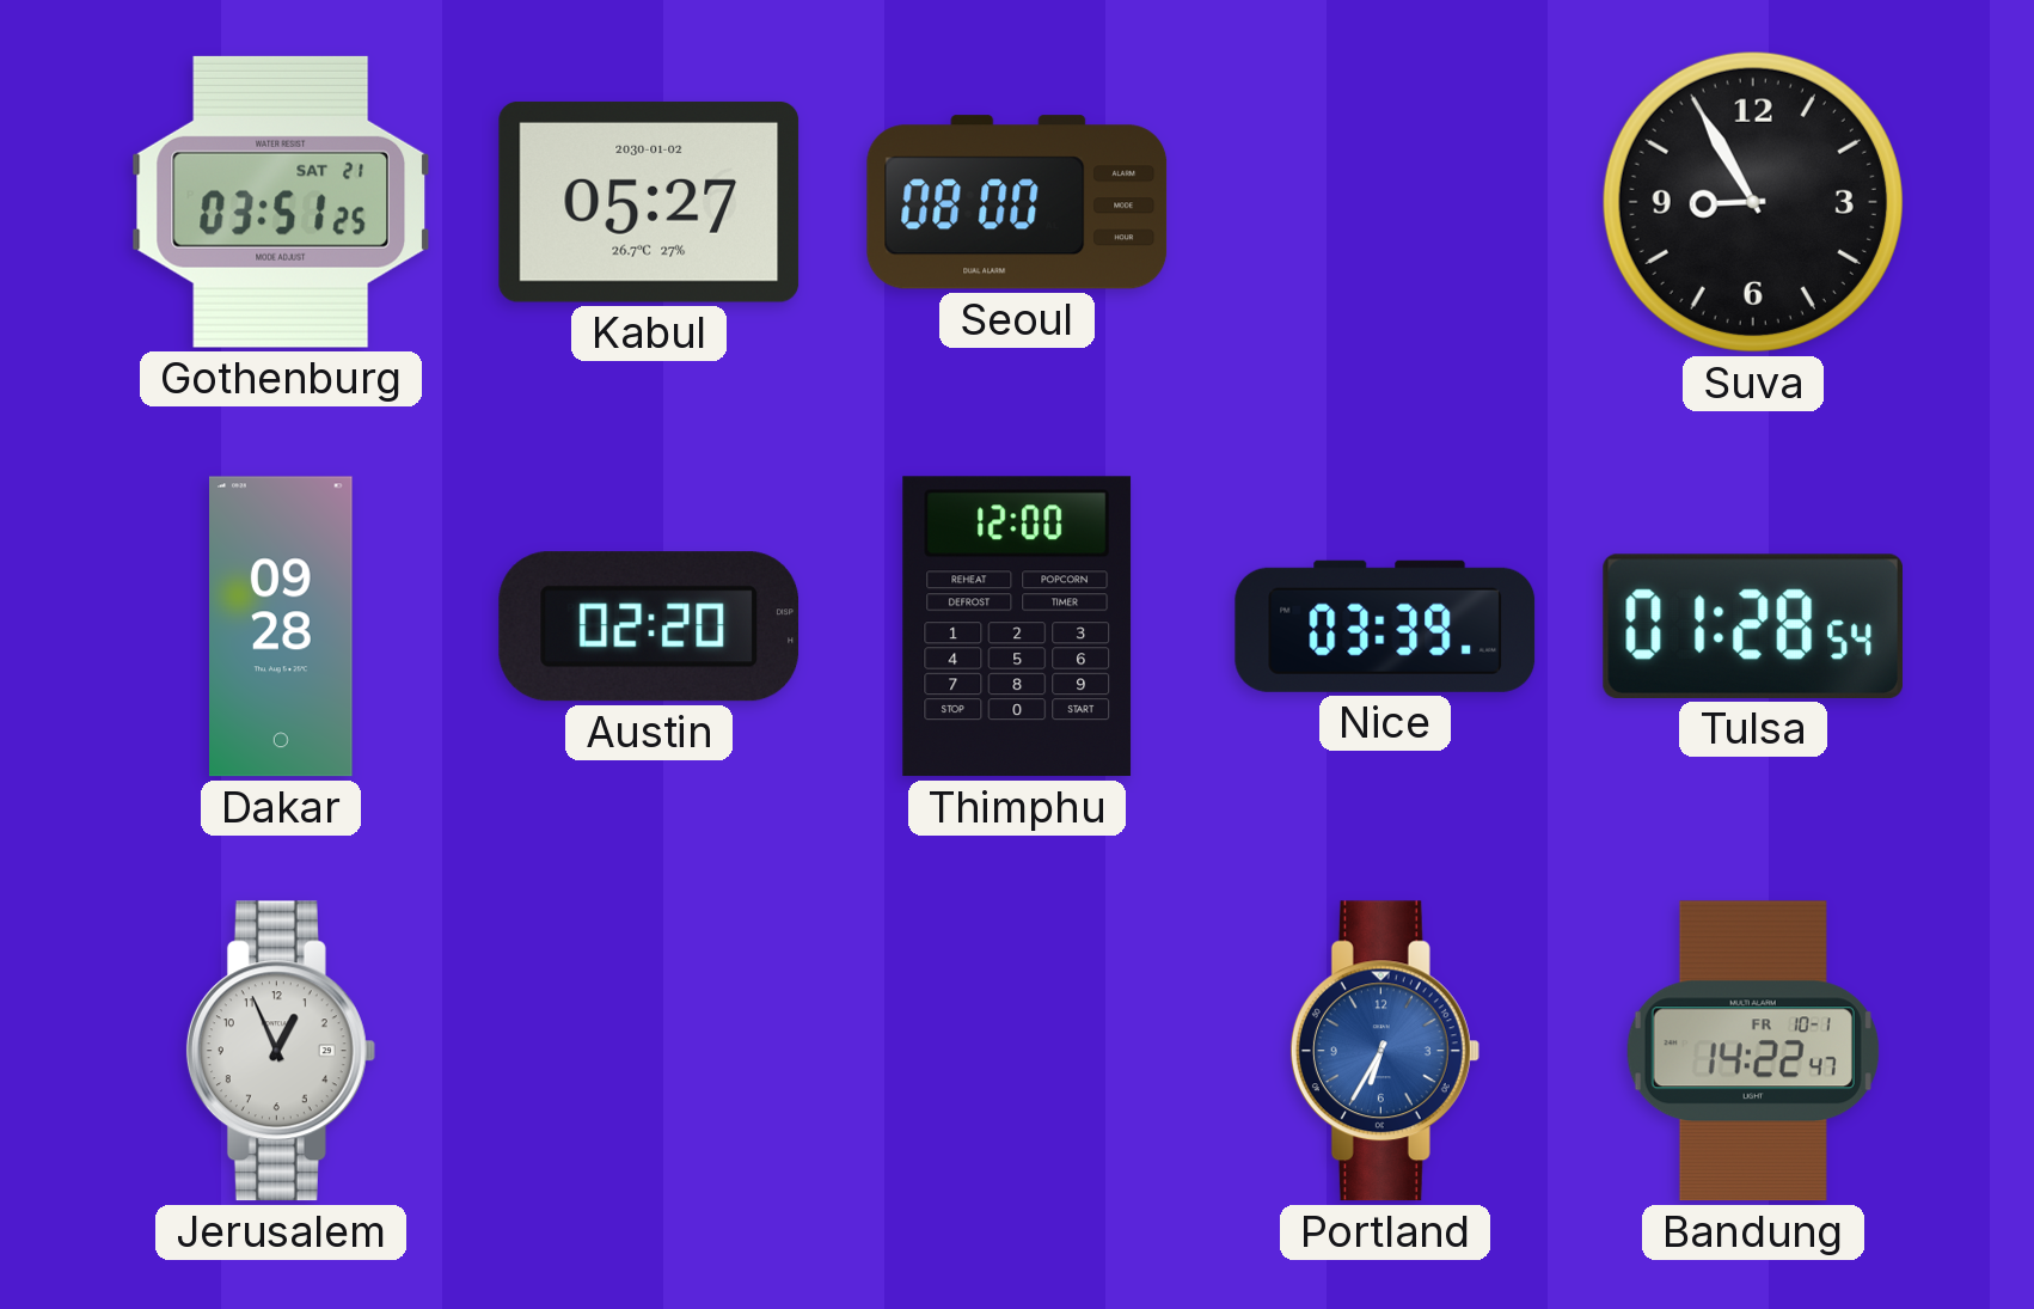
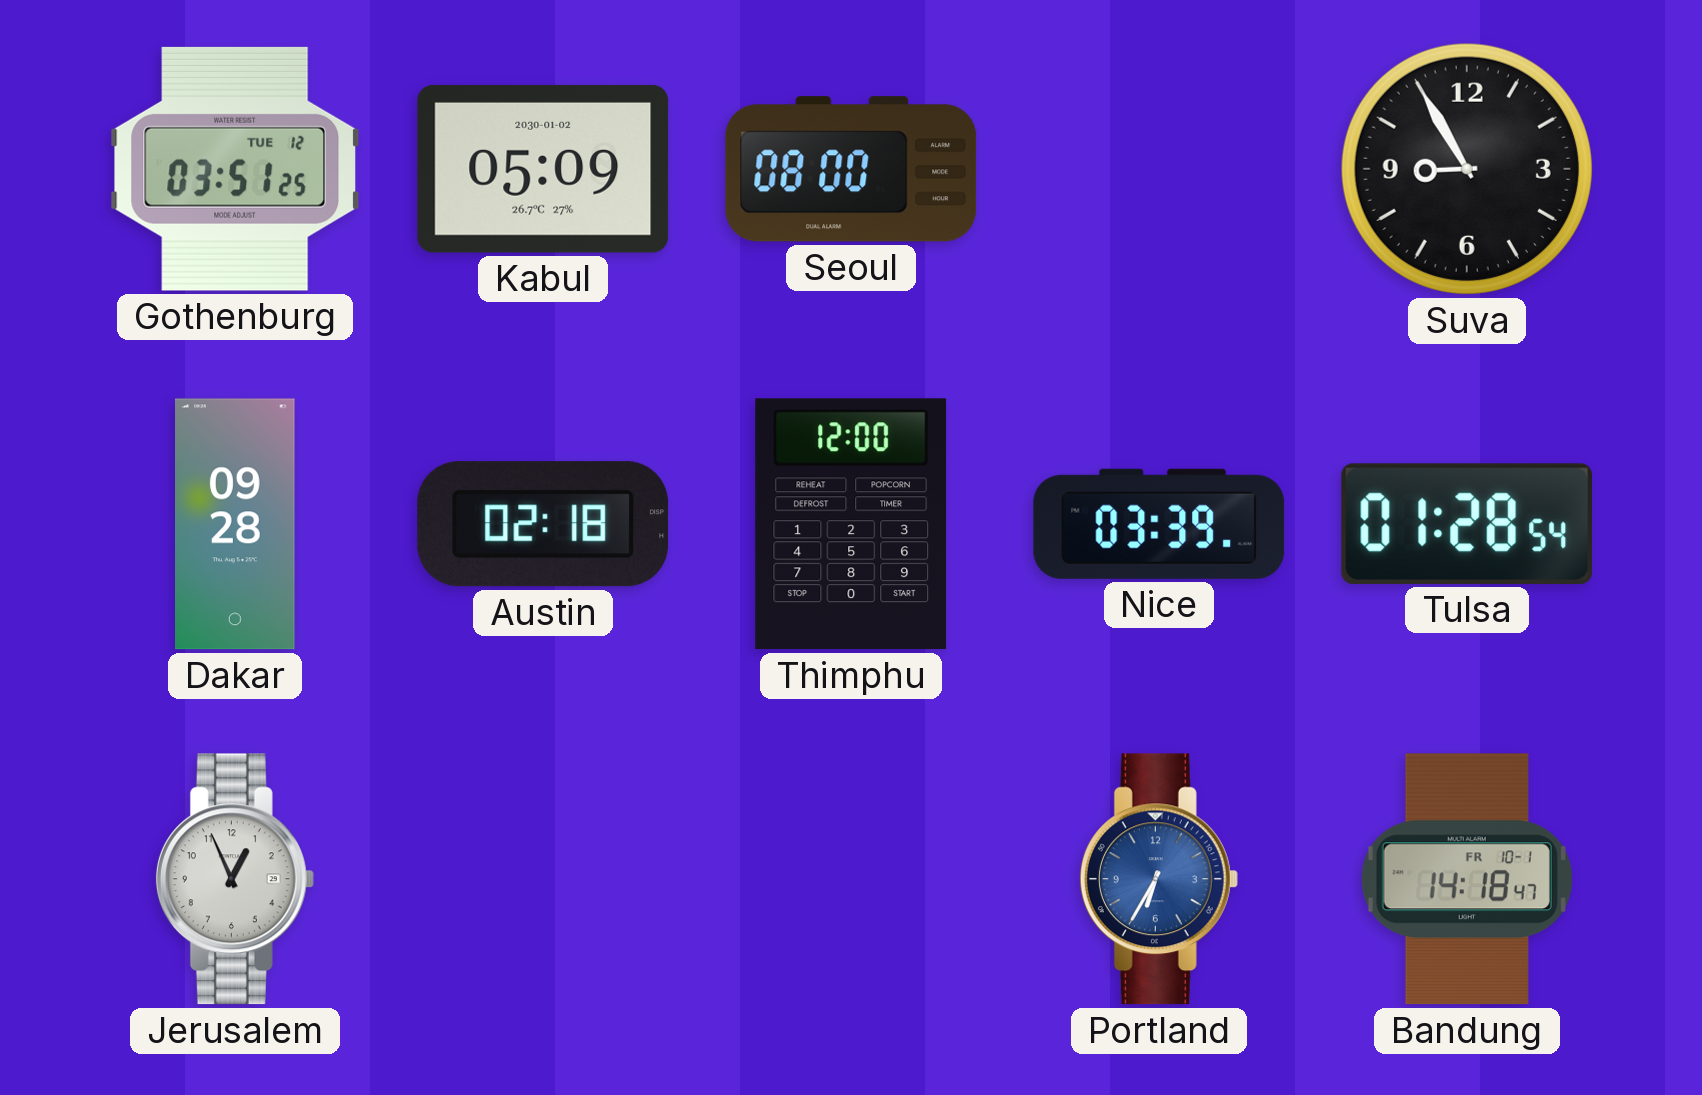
Gothenburg date: SAT 21 -> TUE 12
Kabul: 05:27 -> 05:09
Austin: 02:20 -> 02:18
Bandung: 14:22 -> 14:18
